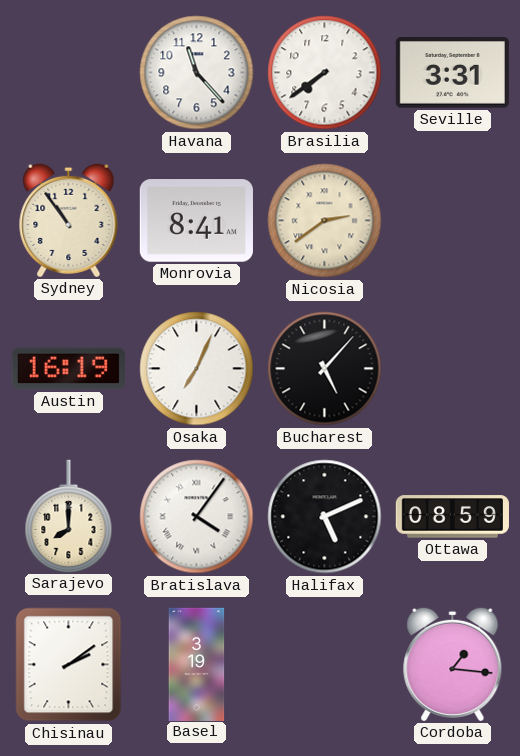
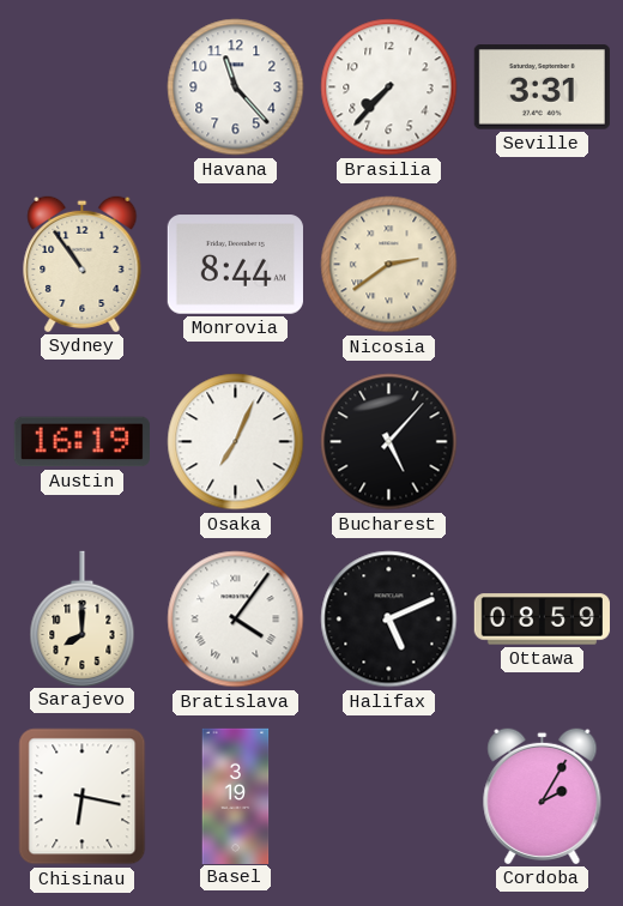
Brasilia: 7:39 -> 7:37
Monrovia: 8:41 -> 8:44
Chisinau: 2:09 -> 6:17
Cordoba: 1:16 -> 2:05
